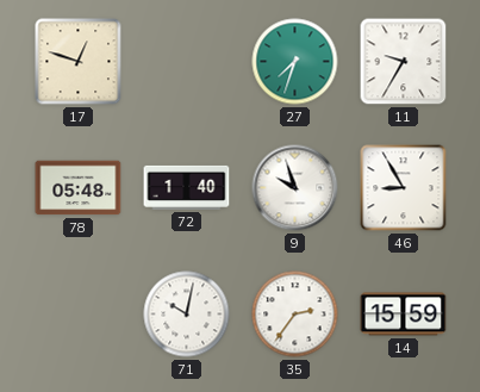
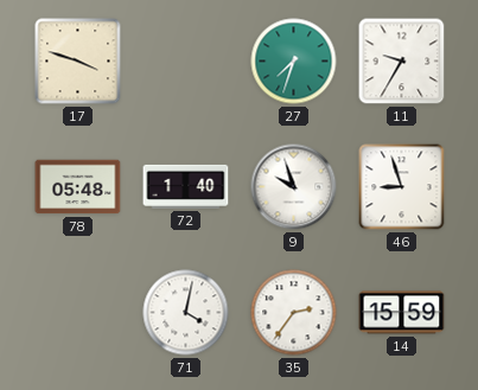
17: 12:48 -> 3:48
46: 8:55 -> 8:57
71: 10:02 -> 4:02
